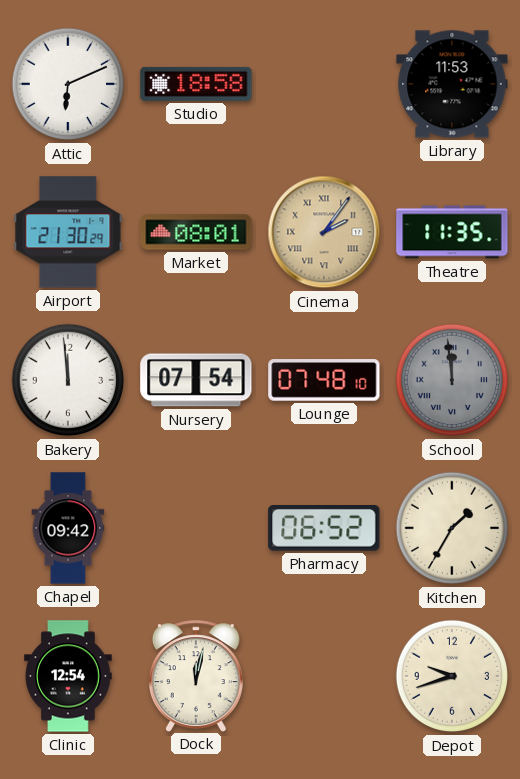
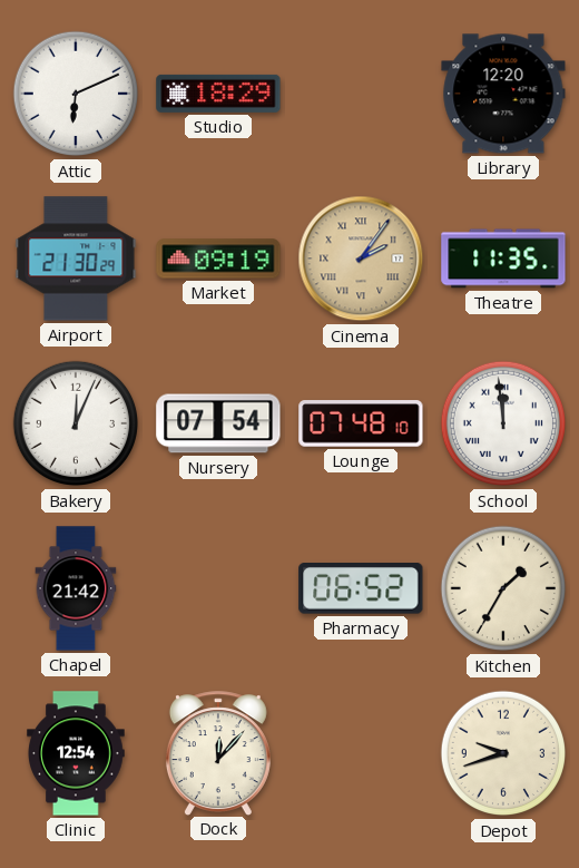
Studio: 18:58 -> 18:29
Library: 11:53 -> 12:20
Market: 08:01 -> 09:19
Bakery: 11:59 -> 12:04
School dial: grey -> white
Chapel: 09:42 -> 21:42
Dock: 12:02 -> 12:07
